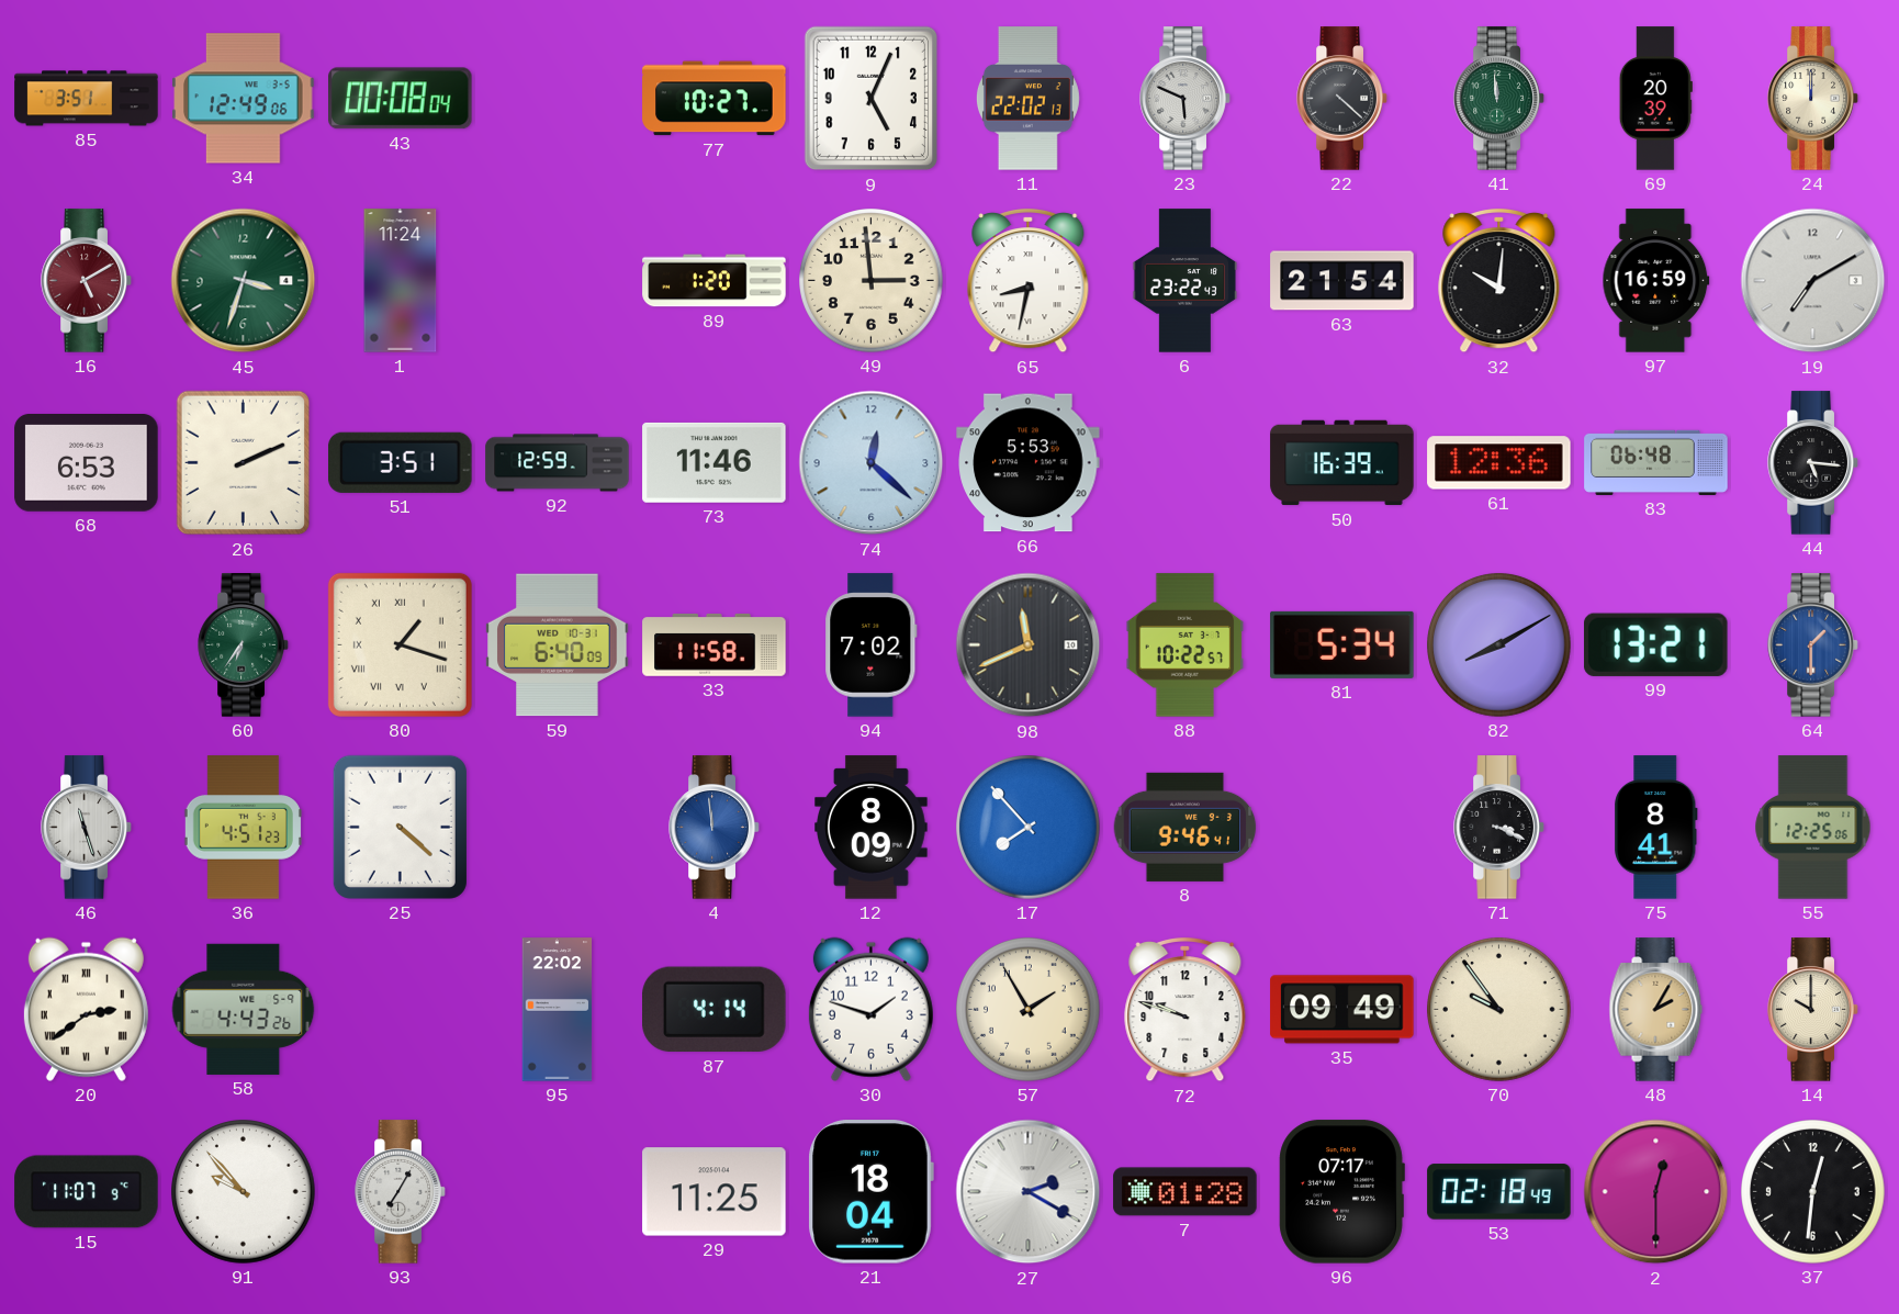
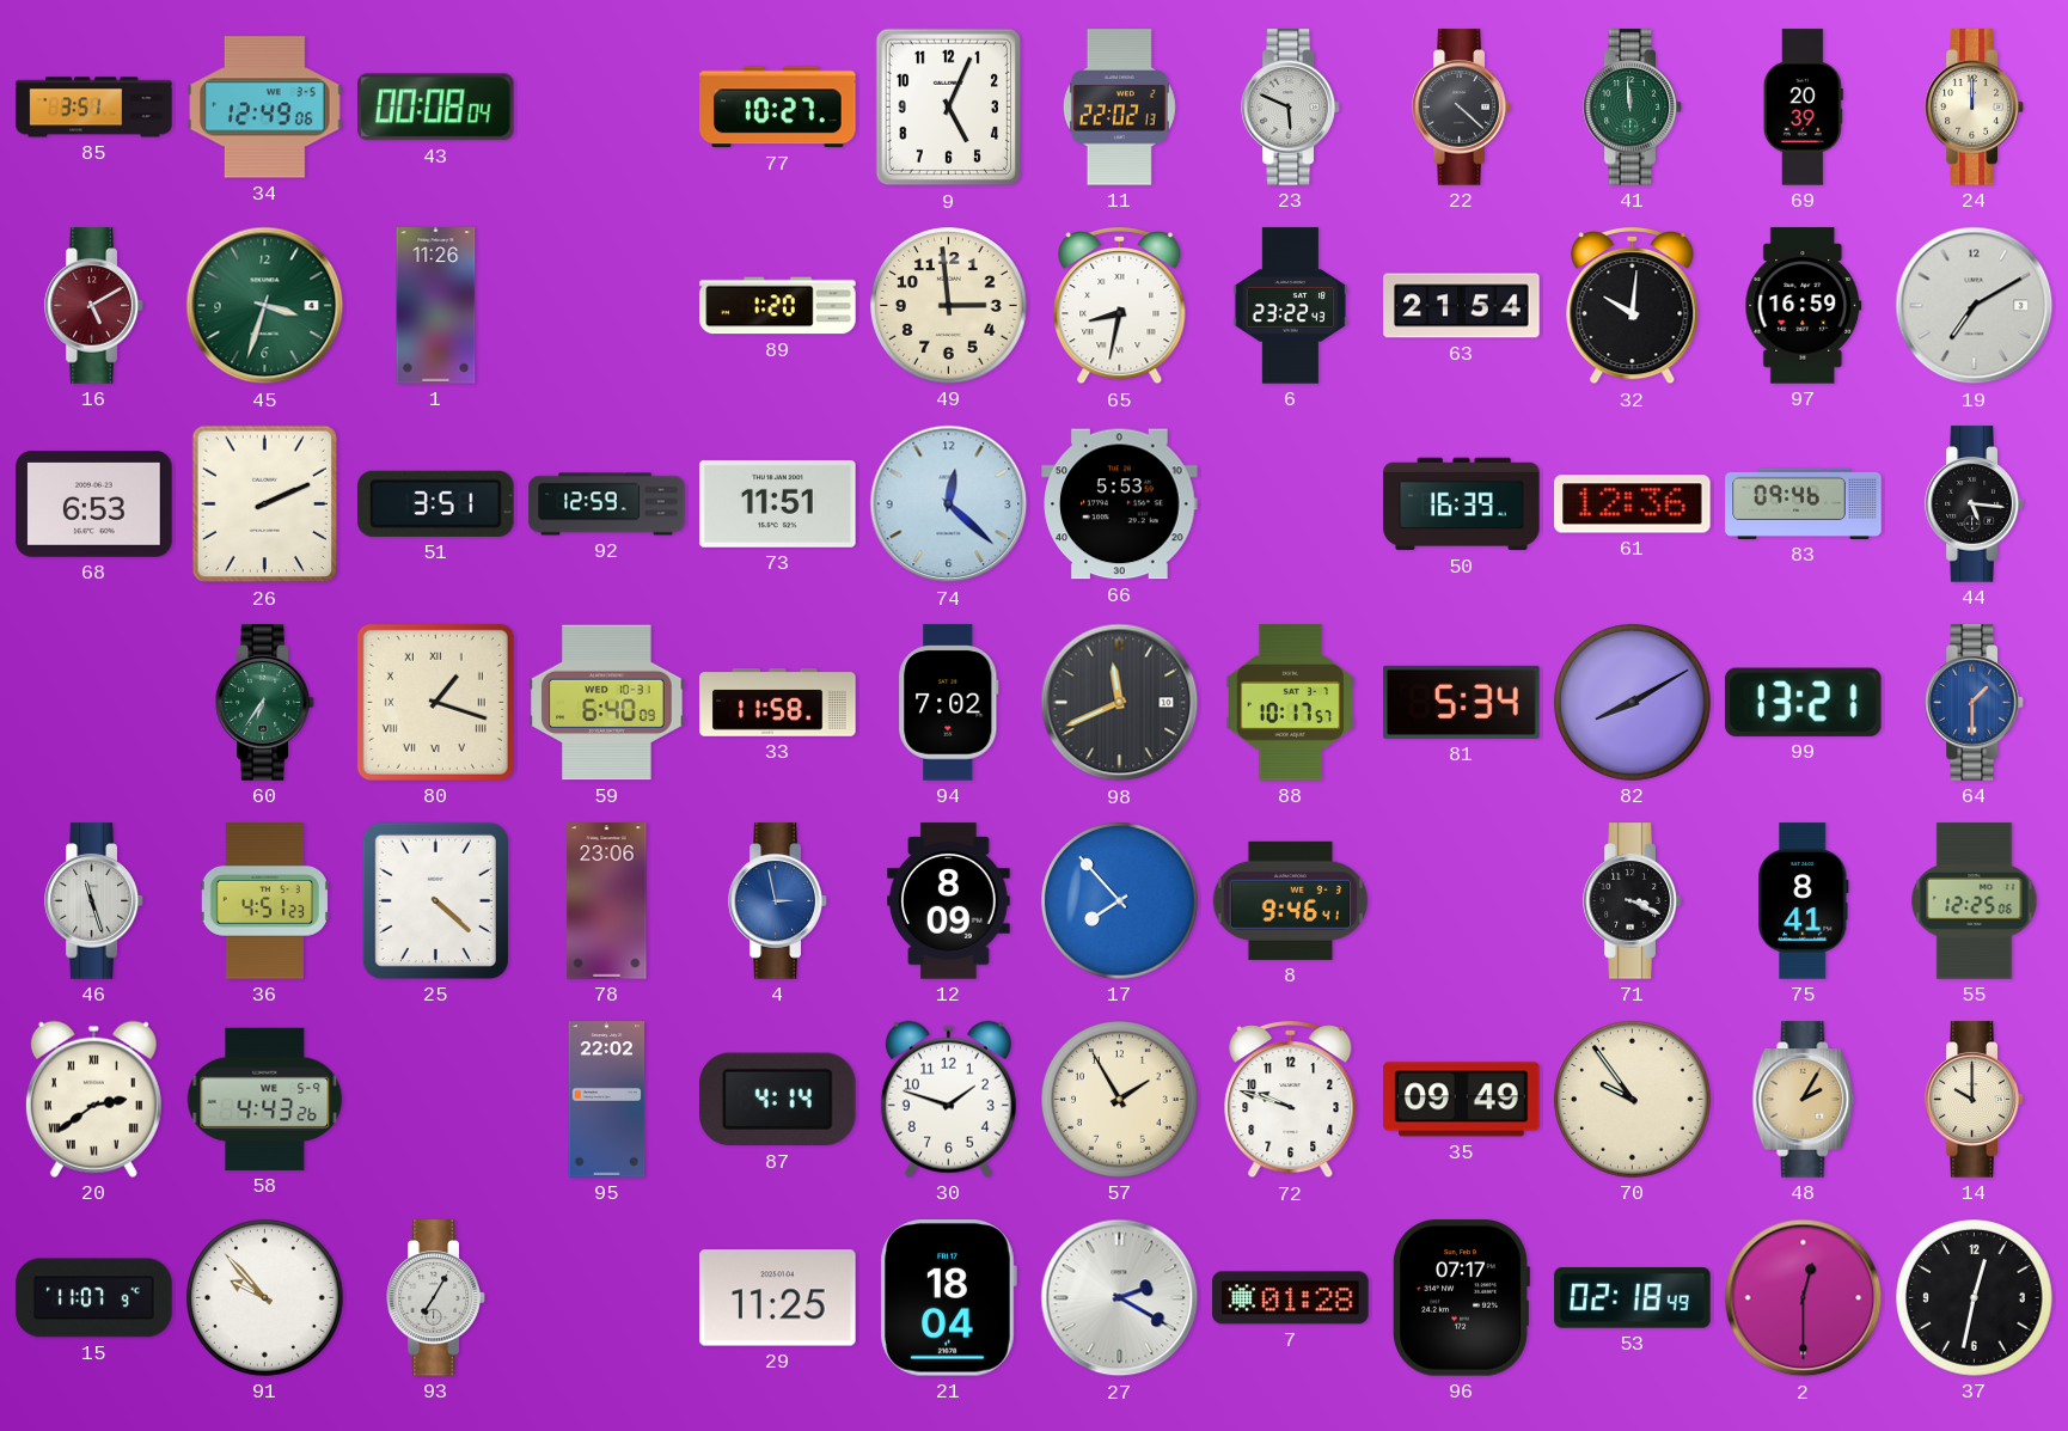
1: 11:24 -> 11:26
73: 11:46 -> 11:51
83: 06:48 -> 09:46
88: 10:22 -> 10:17
78: none -> 23:06
4: 11:59 -> 2:58
37: 12:31 -> 12:32
